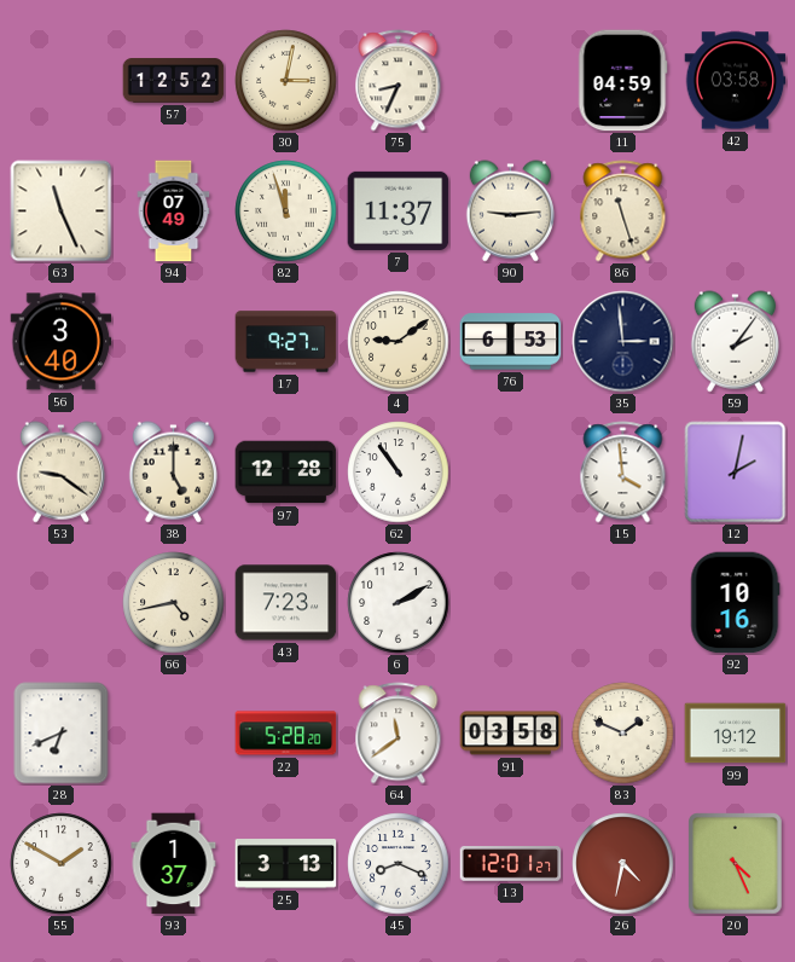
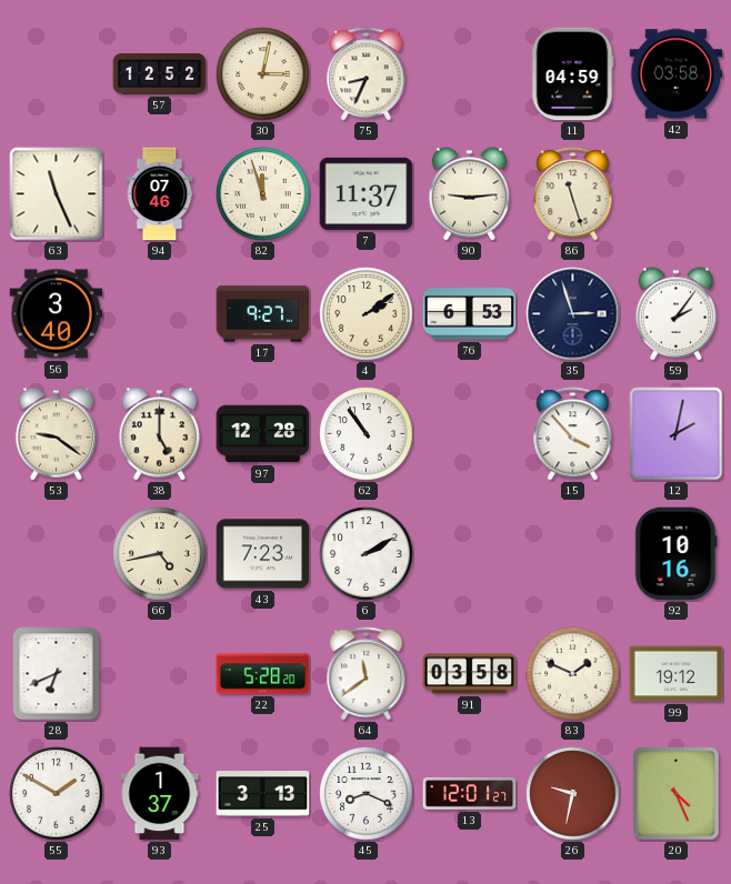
94: 07:49 -> 07:46
4: 9:09 -> 2:09
35: 2:59 -> 2:57
15: 3:59 -> 3:53
26: 4:32 -> 9:32
